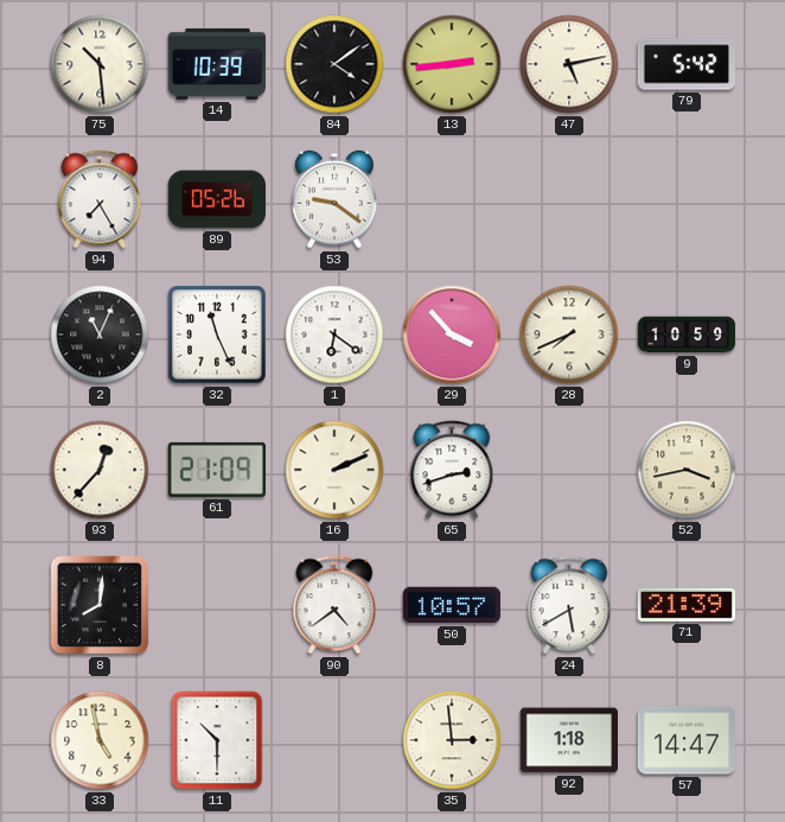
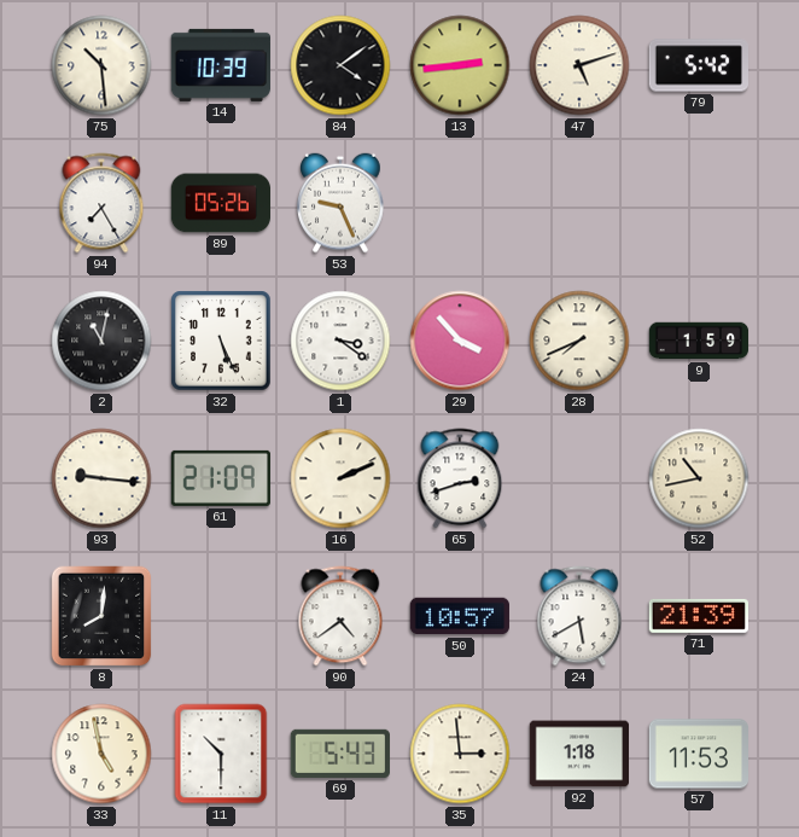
47: 5:13 -> 5:12
53: 9:21 -> 9:26
2: 11:04 -> 11:02
32: 11:26 -> 5:26
1: 6:21 -> 3:21
9: 10:59 -> 1:59
93: 12:37 -> 9:16
52: 3:43 -> 10:43
69: none -> 5:43
57: 14:47 -> 11:53
